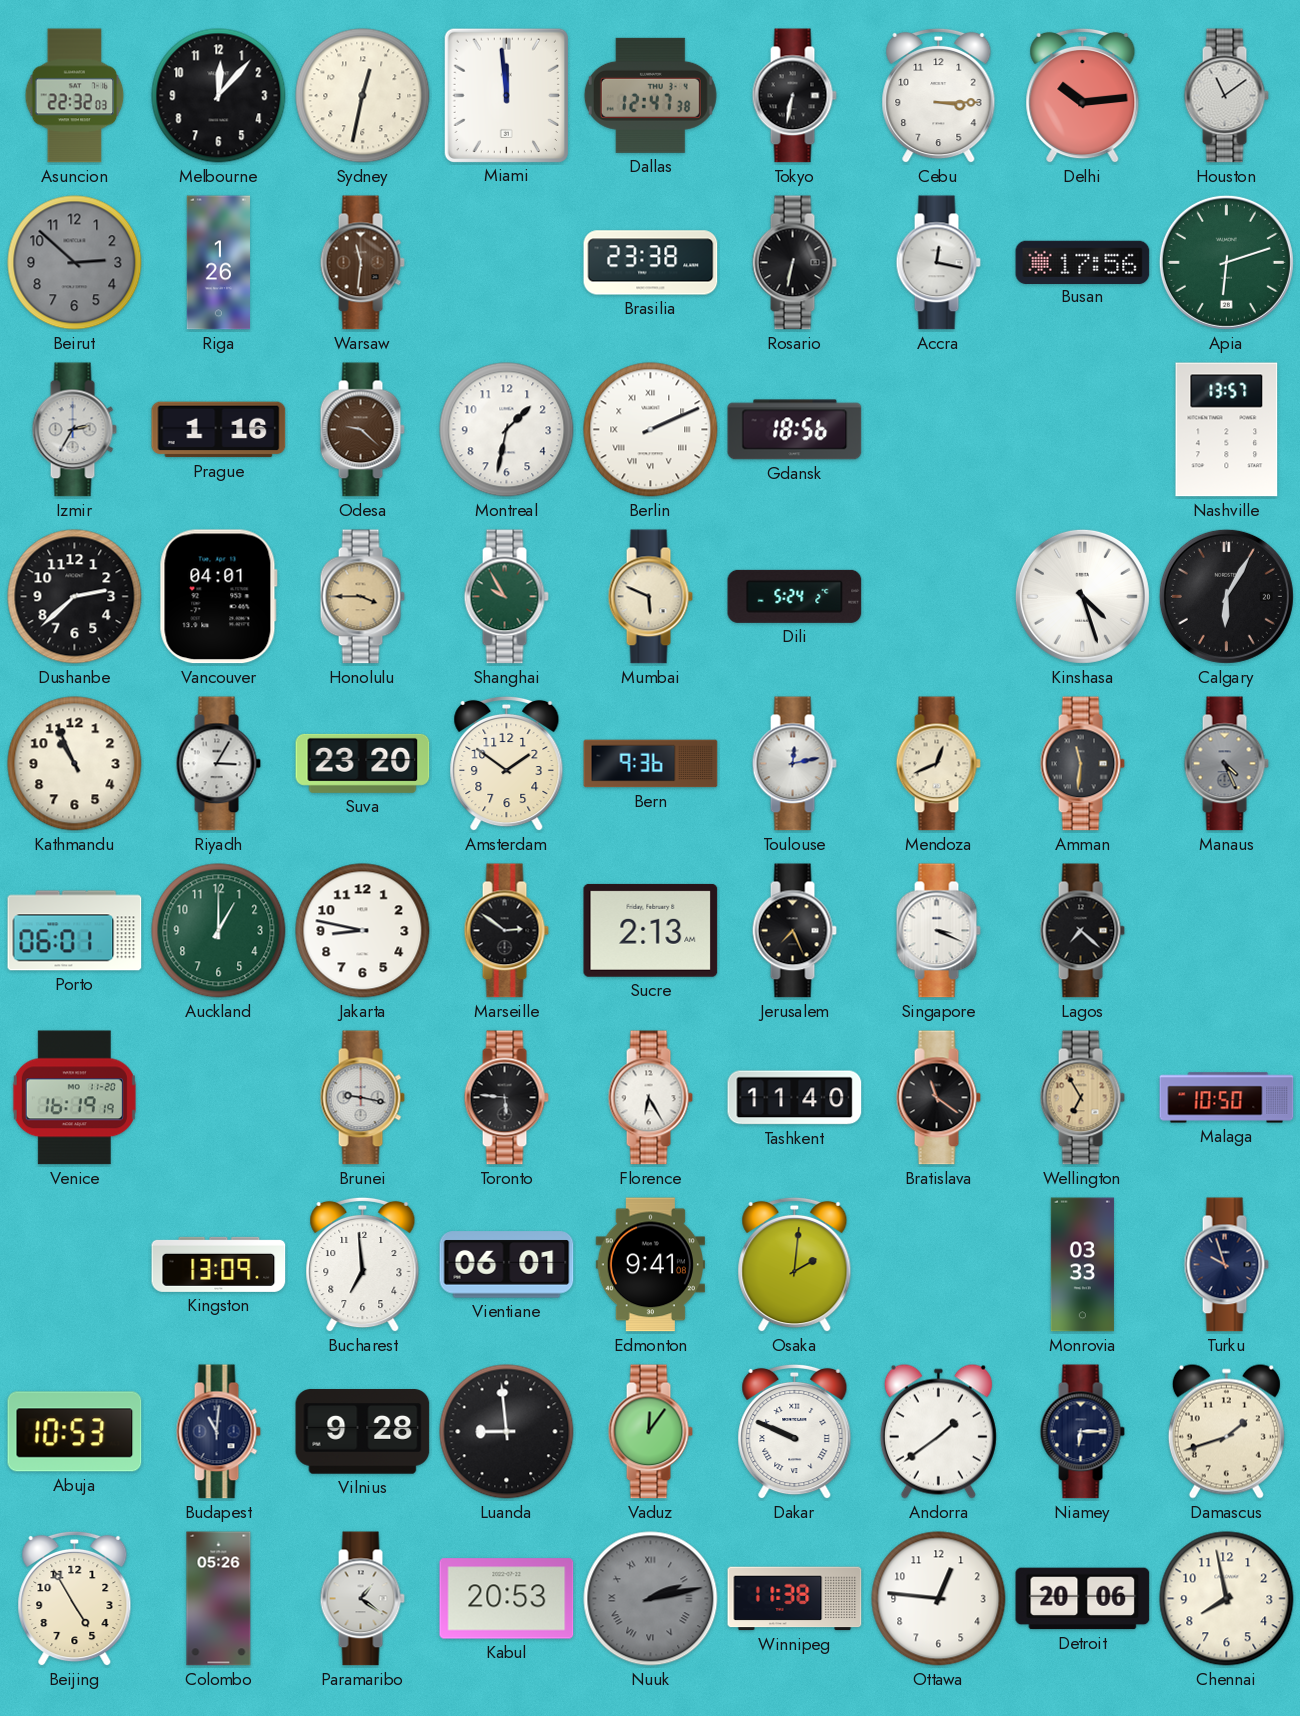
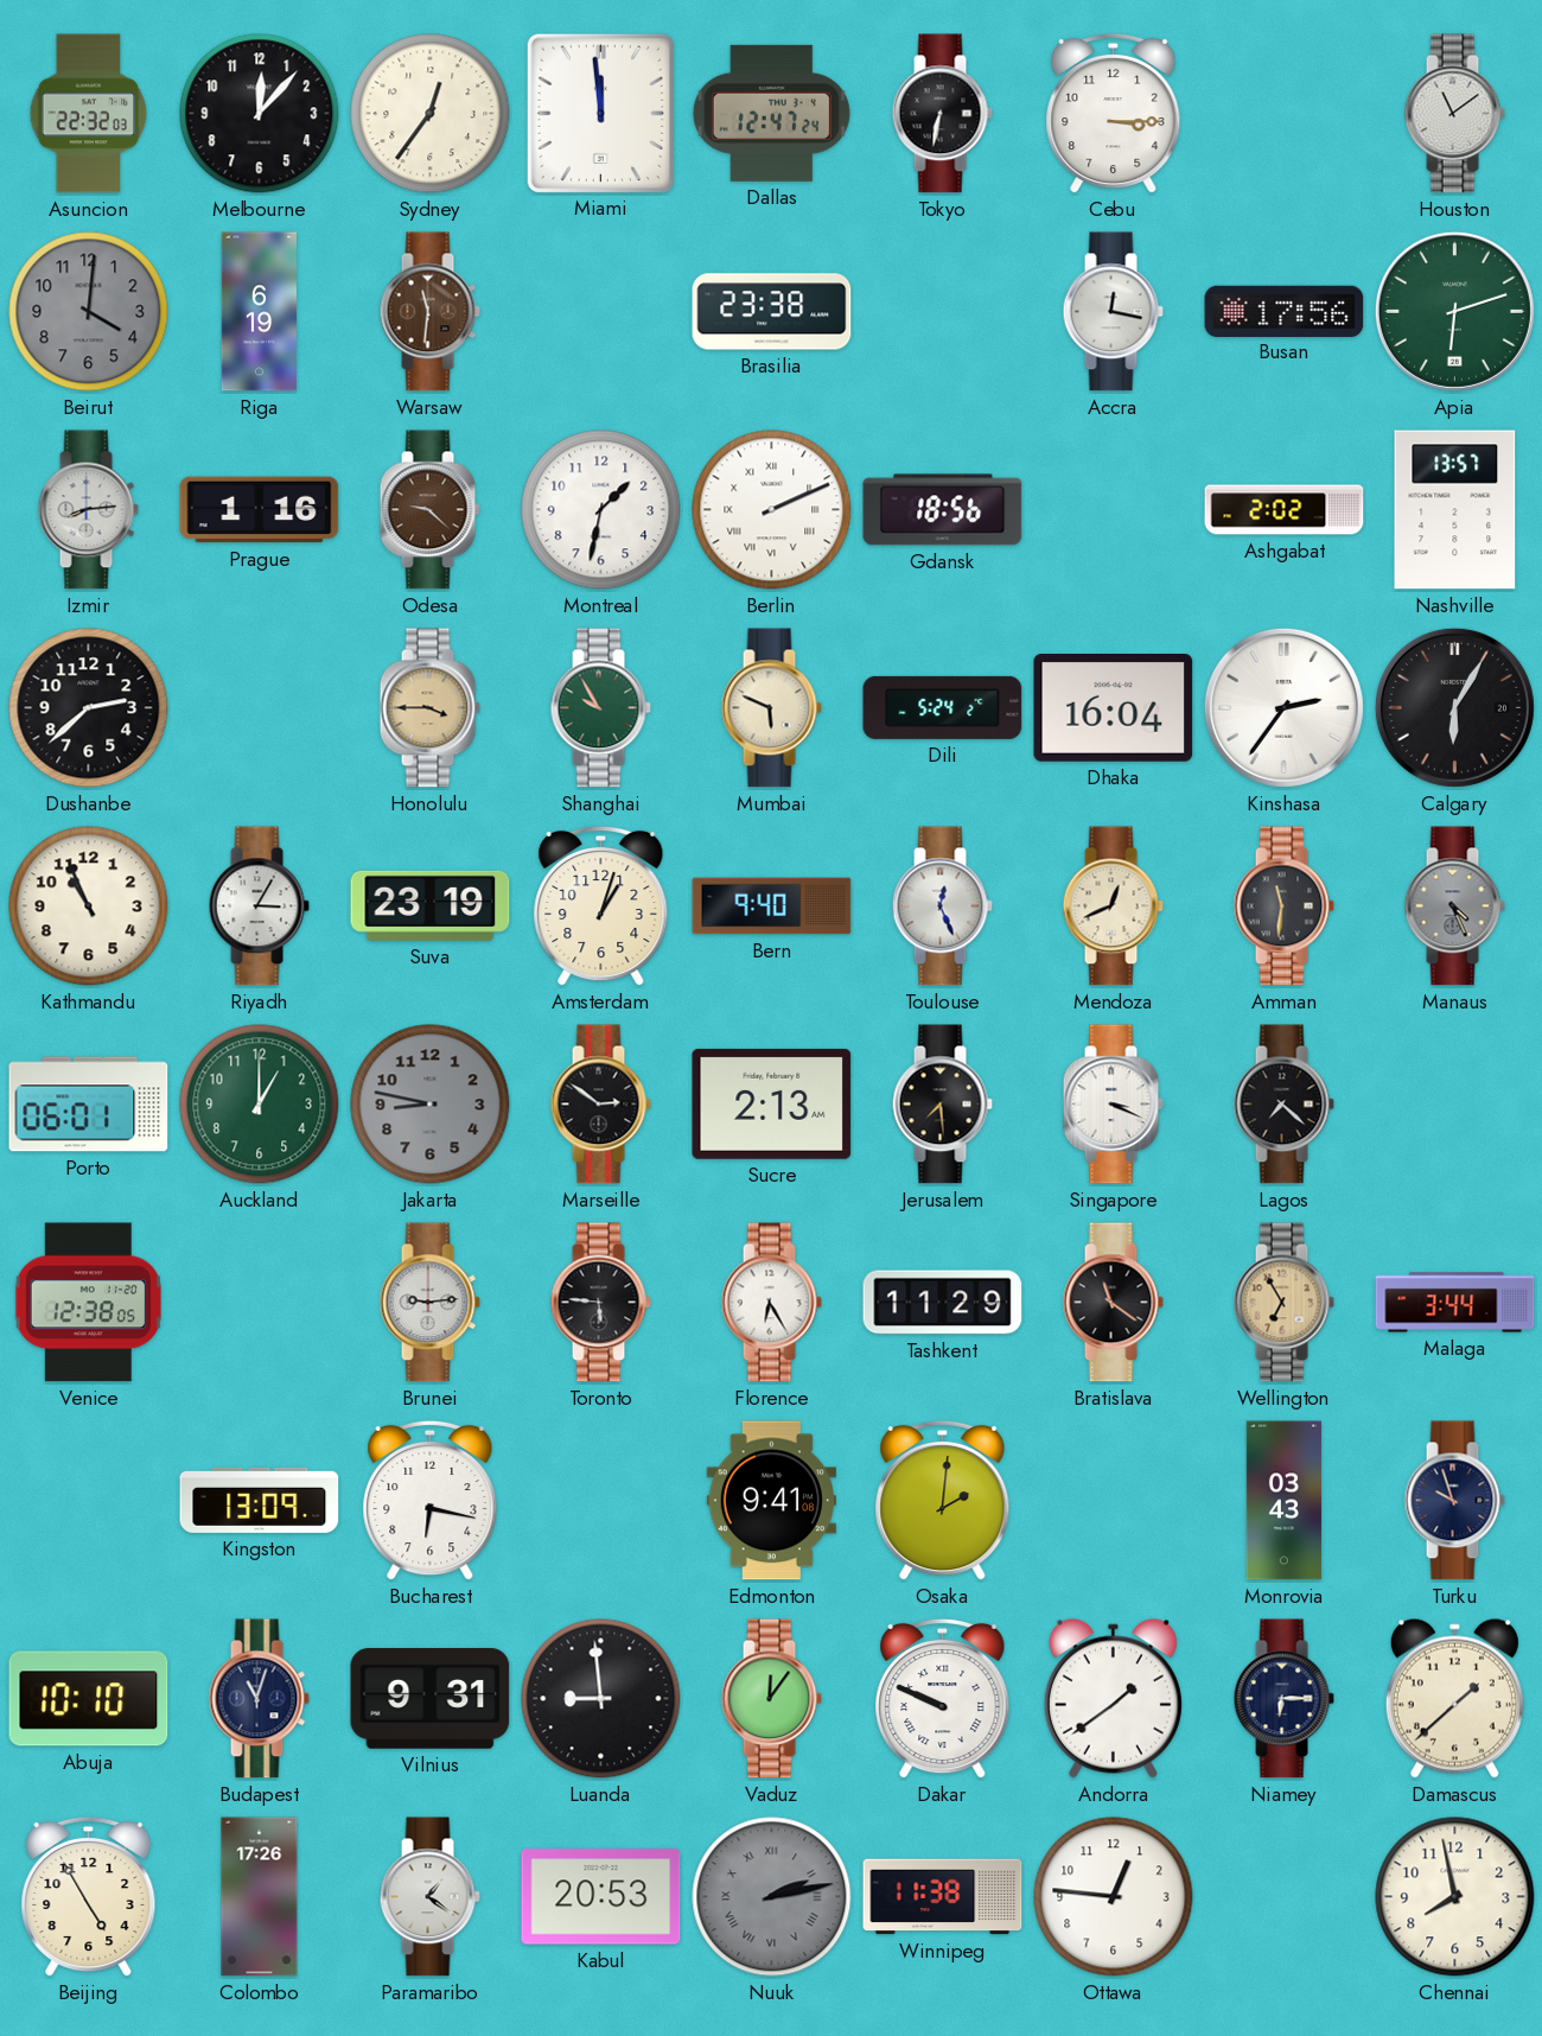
Sydney: 12:32 -> 12:36
Dallas: 12:47:38 -> 12:47:24
Delhi: 10:14 -> none
Beirut: 2:52 -> 4:01
Riga: 1:26 -> 6:19
Rosario: 6:32 -> none
Izmir: 2:35 -> 8:14
Ashgabat: none -> 2:02
Vancouver: 04:01 -> none
Dhaka: none -> 16:04
Kinshasa: 4:27 -> 2:36
Suva: 23:20 -> 23:19
Amsterdam: 1:51 -> 1:03
Bern: 9:36 -> 9:40
Toulouse: 12:13 -> 12:26
Jakarta dial: white -> grey
Jerusalem: 7:26 -> 7:29
Venice: 16:19 -> 12:38
Brunei: 9:17 -> 9:14
Tashkent: 11:40 -> 11:29
Malaga: 10:50 -> 3:44
Bucharest: 6:59 -> 6:17
Vientiane: 06:01 -> none
Monrovia: 03:33 -> 03:43
Abuja: 10:53 -> 10:10
Budapest: 11:01 -> 11:03
Vilnius: 9:28 -> 9:31
Damascus: 1:42 -> 1:38
Colombo: 05:26 -> 17:26
Detroit: 20:06 -> none
